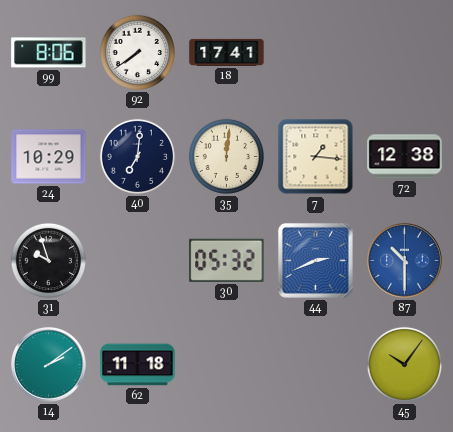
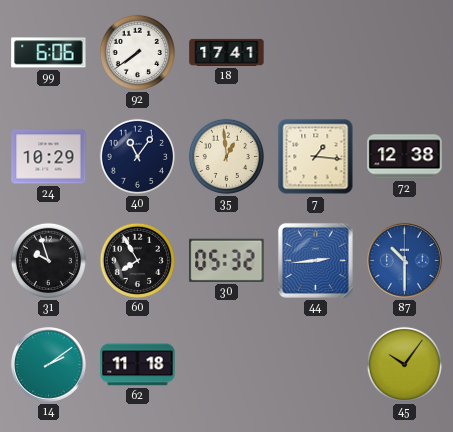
99: 8:06 -> 6:06
40: 7:01 -> 11:06
35: 12:01 -> 12:59
60: none -> 7:55
44: 2:41 -> 2:44
